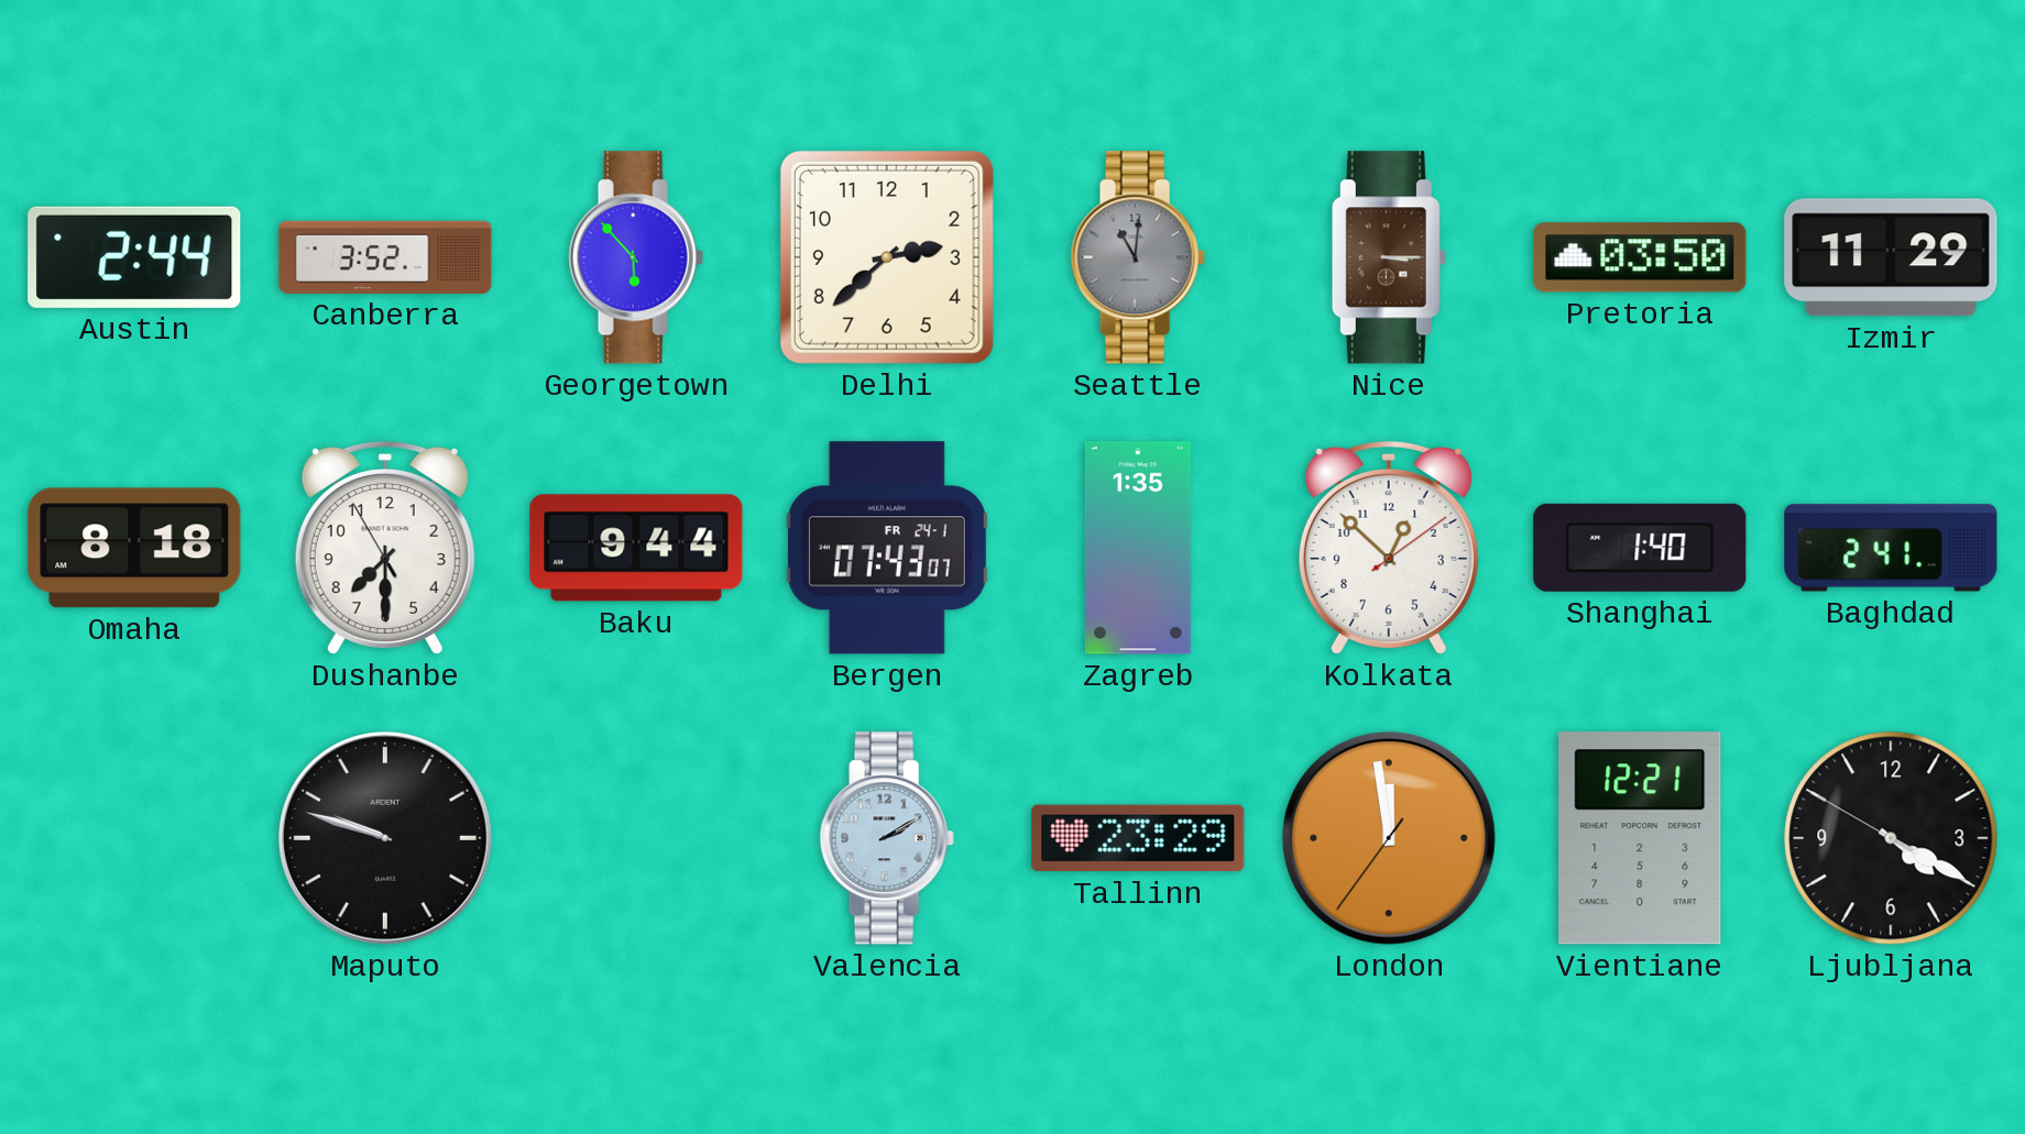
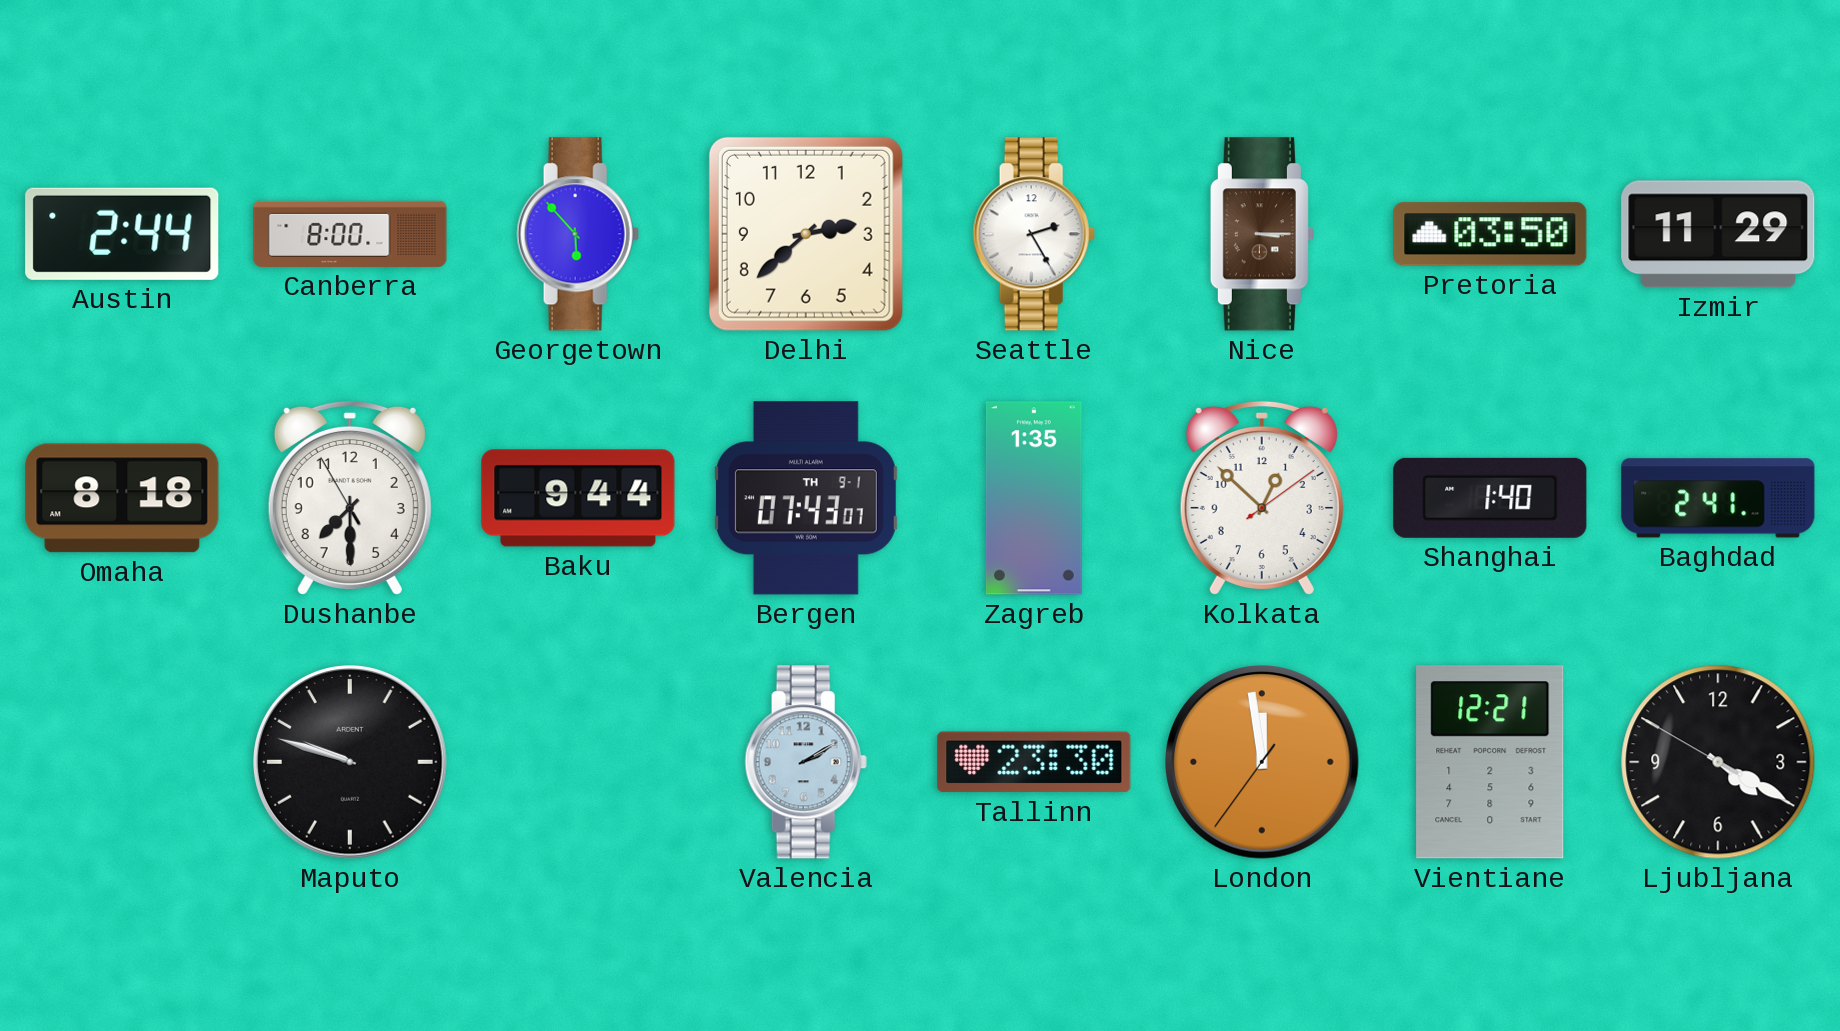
Canberra: 3:52 -> 8:00
Seattle: 11:01 -> 2:25
Seattle dial: grey -> white
Bergen date: FR 24-1 -> TH 9-1
Tallinn: 23:29 -> 23:30
